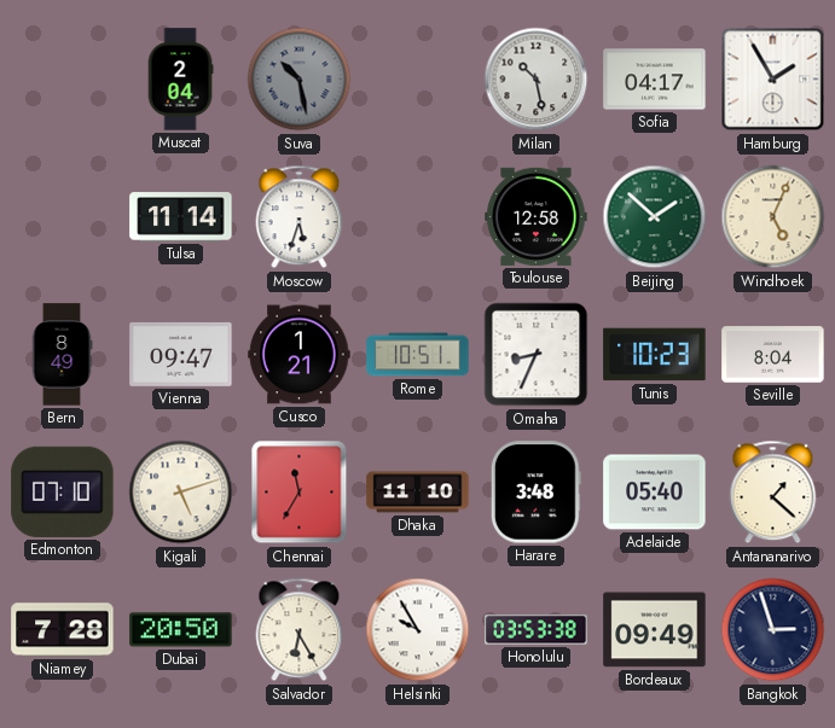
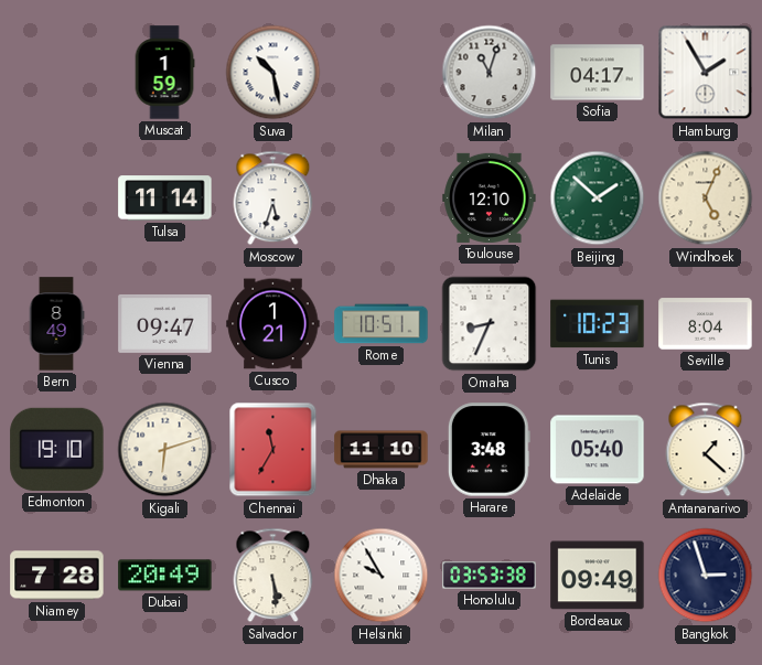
Muscat: 2:04 -> 1:59
Suva dial: grey -> white
Milan: 10:28 -> 11:03
Toulouse: 12:58 -> 12:10
Edmonton: 07:10 -> 19:10
Kigali: 5:12 -> 6:12
Dubai: 20:50 -> 20:49
Salvador: 6:25 -> 5:29
